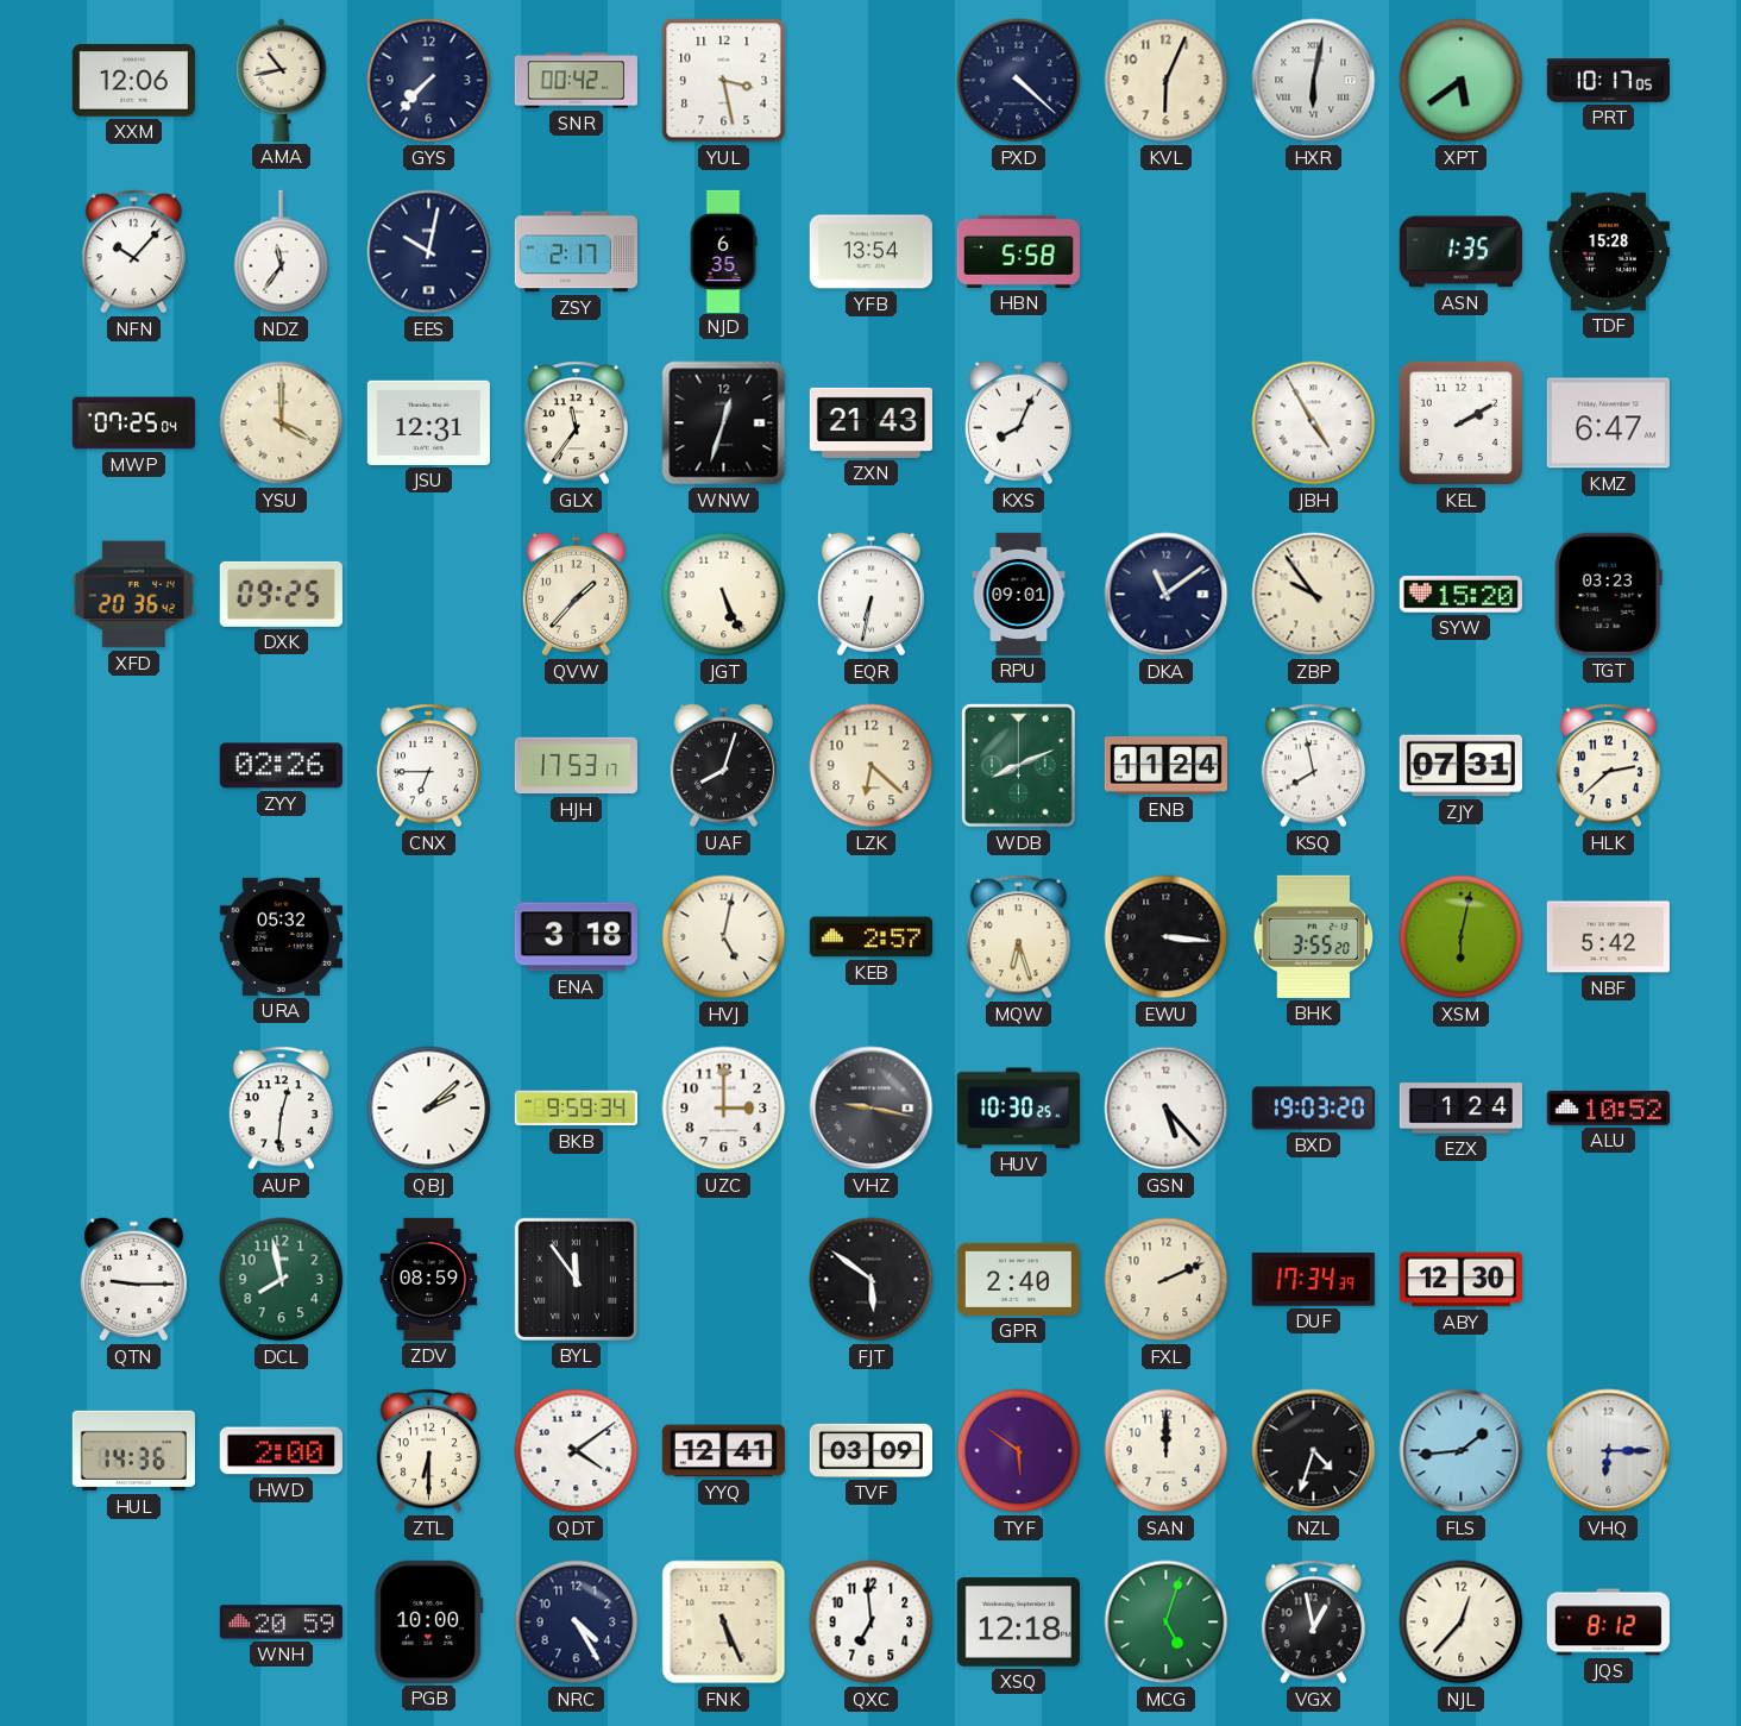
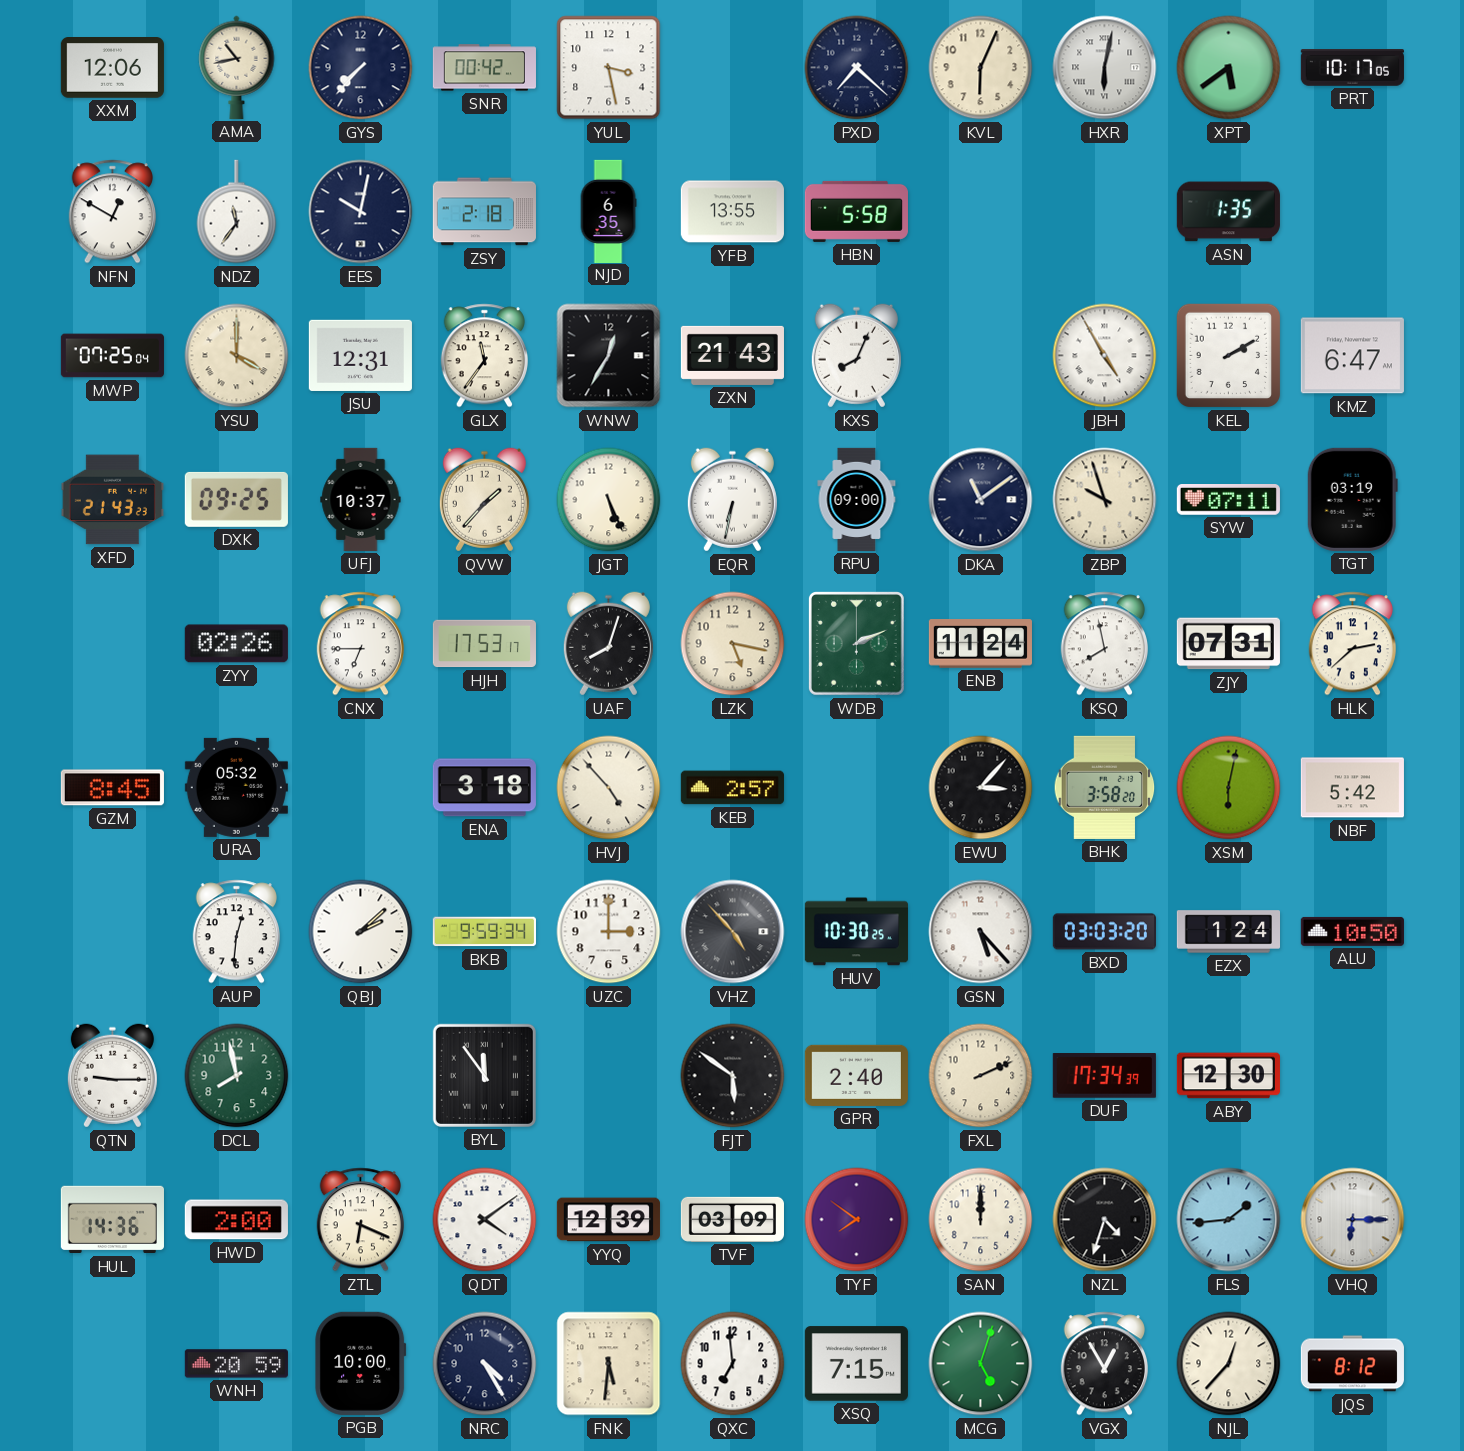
PXD: 4:22 -> 7:22
NFN: 10:07 -> 12:50
ZSY: 2:17 -> 2:18
YFB: 13:54 -> 13:55
TDF: 15:28 -> none
WNW: 12:33 -> 12:35
XFD: 20:36 -> 21:43
UFJ: none -> 10:37
RPU: 09:01 -> 09:00
ZBP: 9:54 -> 9:57
SYW: 15:20 -> 07:11
TGT: 03:23 -> 03:19
LZK: 6:22 -> 5:17
WDB: 8:11 -> 2:11
GZM: none -> 8:45
HVJ: 5:02 -> 4:53
MQW: 6:27 -> none
EWU: 3:16 -> 3:07
BHK: 3:55 -> 3:58
VHZ: 9:17 -> 4:53
BXD: 19:03 -> 03:03
ALU: 10:52 -> 10:50
ZDV: 08:59 -> none
ZTL: 6:30 -> 6:19
YYQ: 12:41 -> 12:39
TYF: 5:51 -> 7:51
FNK: 5:26 -> 5:31
XSQ: 12:18 -> 7:15
VGX: 12:58 -> 12:55
